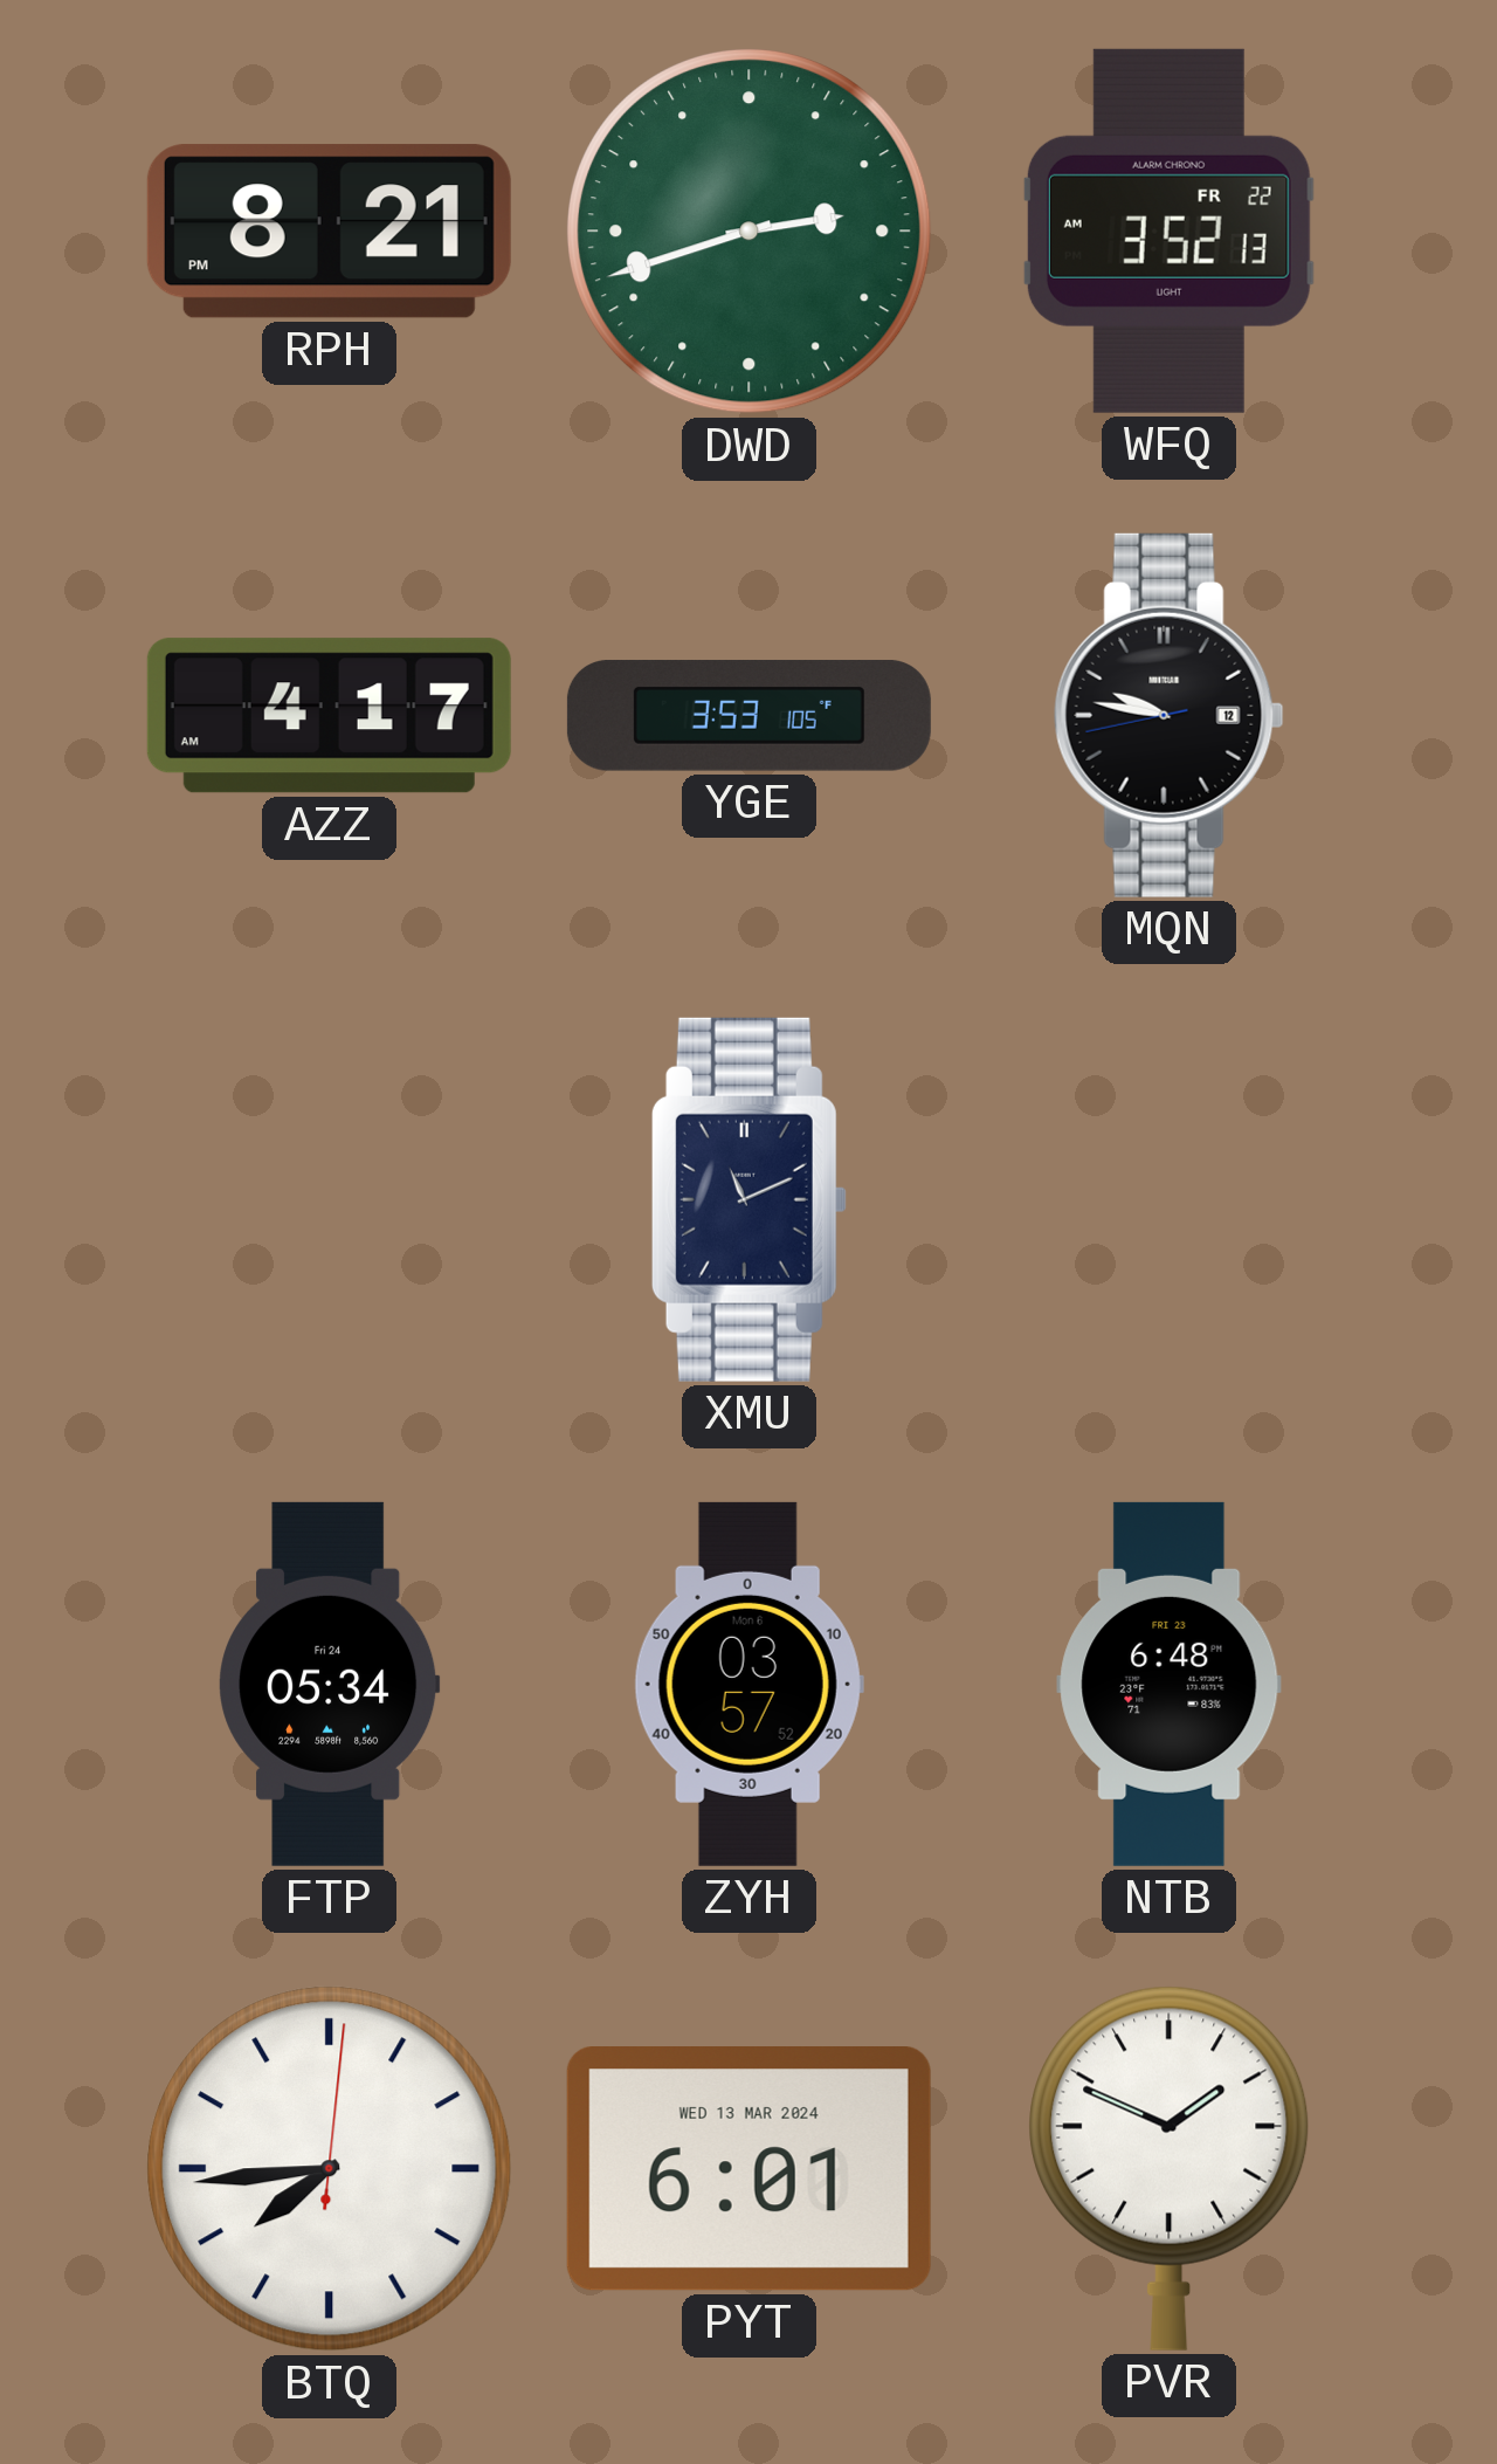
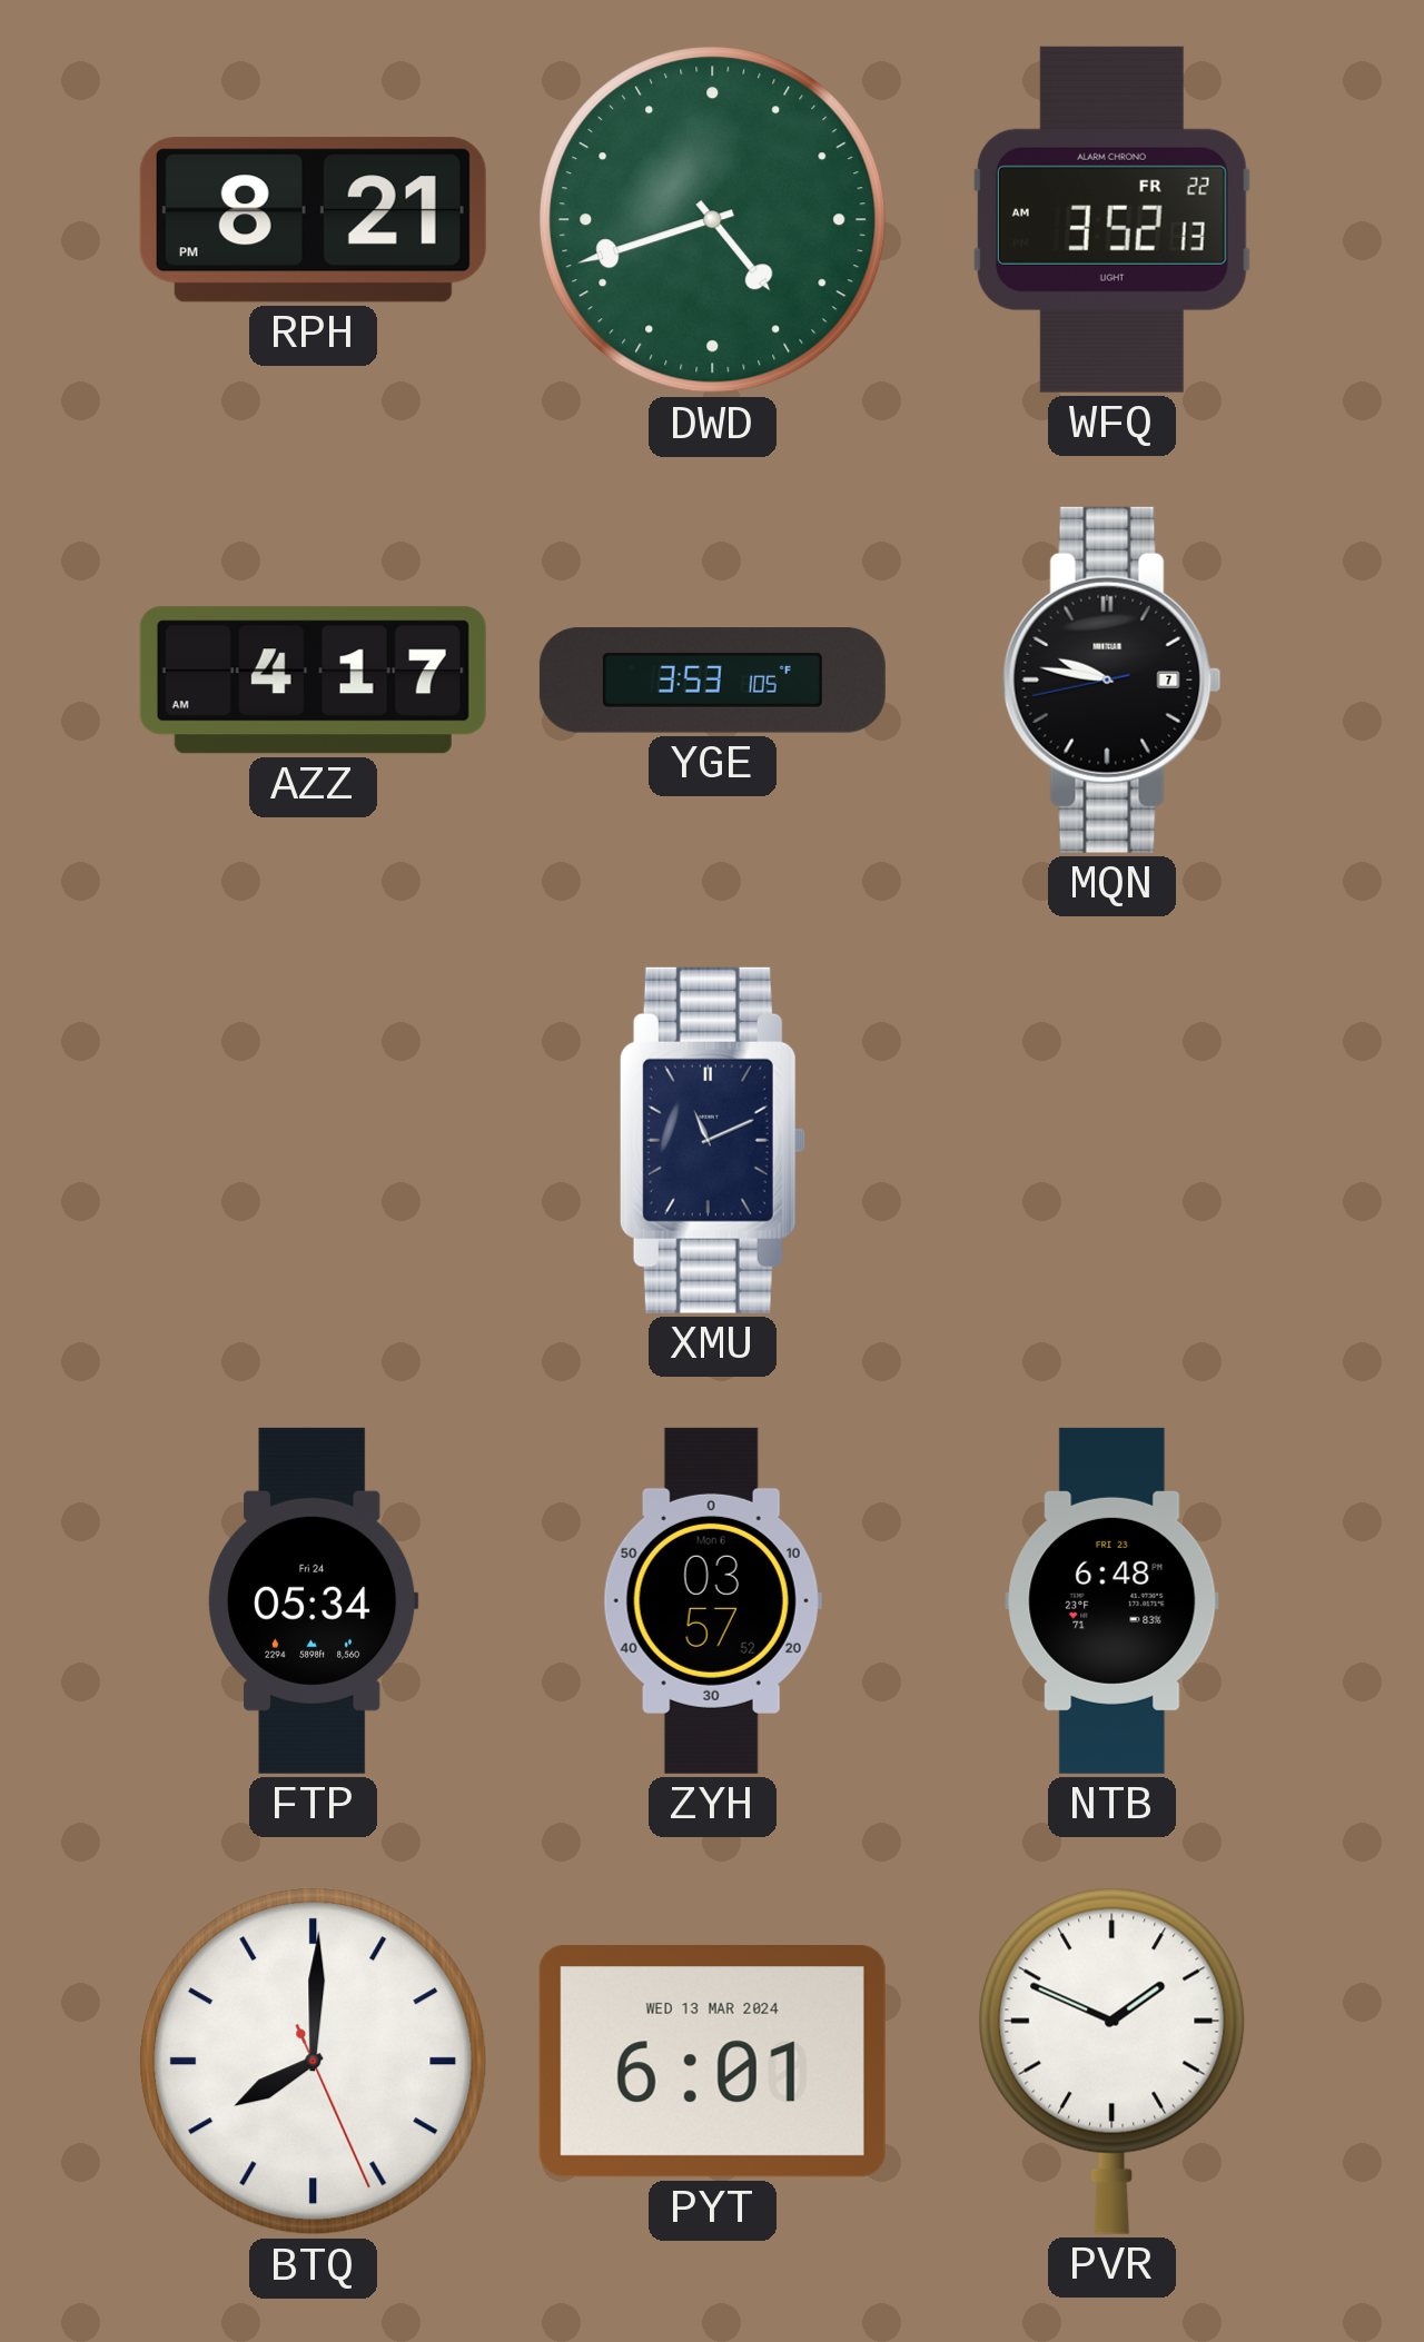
DWD: 2:42 -> 4:42
MQN date: 12 -> 7
BTQ: 7:44 -> 8:00
